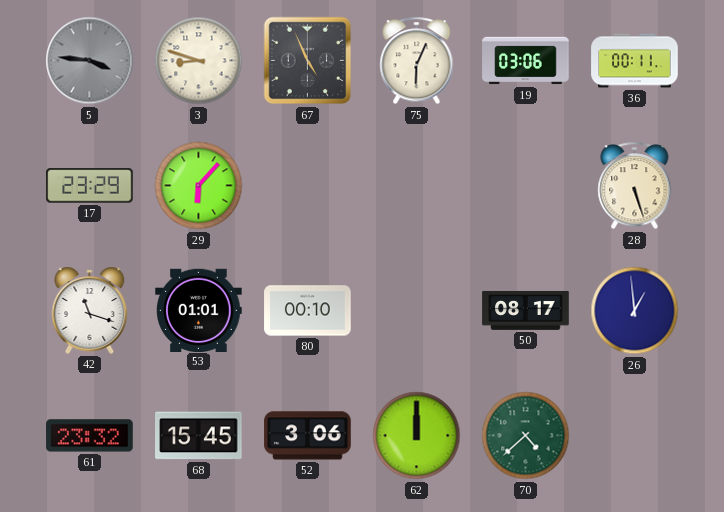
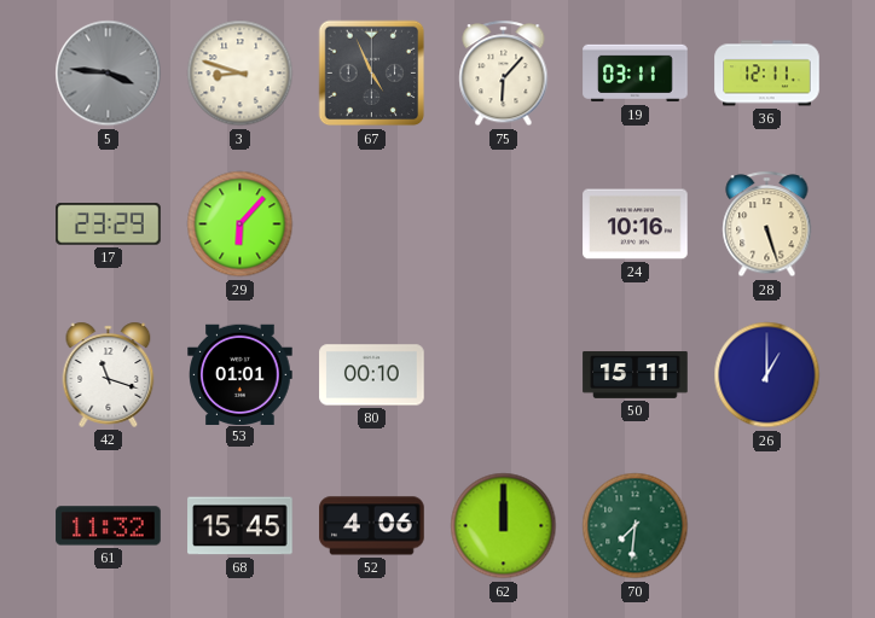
75: 6:04 -> 6:07
19: 03:06 -> 03:11
36: 00:11 -> 12:11
24: none -> 10:16
50: 08:17 -> 15:11
26: 12:59 -> 1:00
61: 23:32 -> 11:32
52: 3:06 -> 4:06
70: 4:38 -> 7:31
